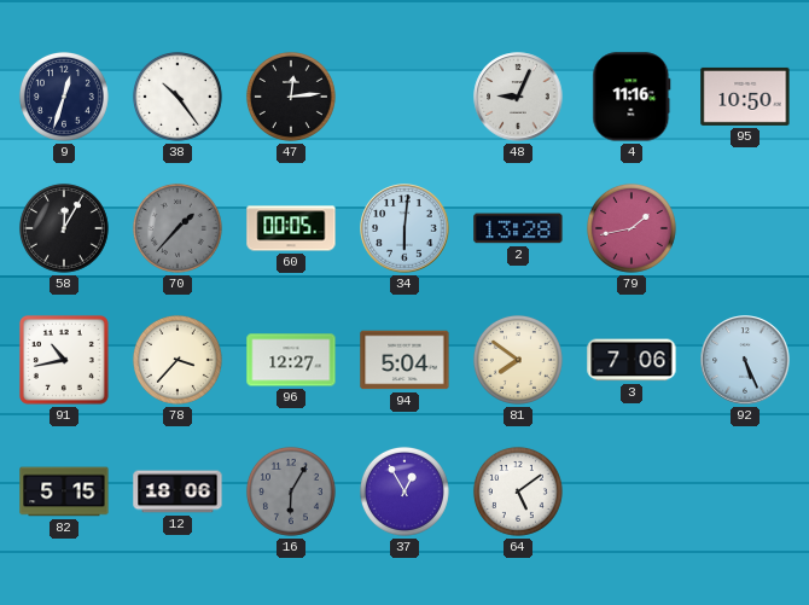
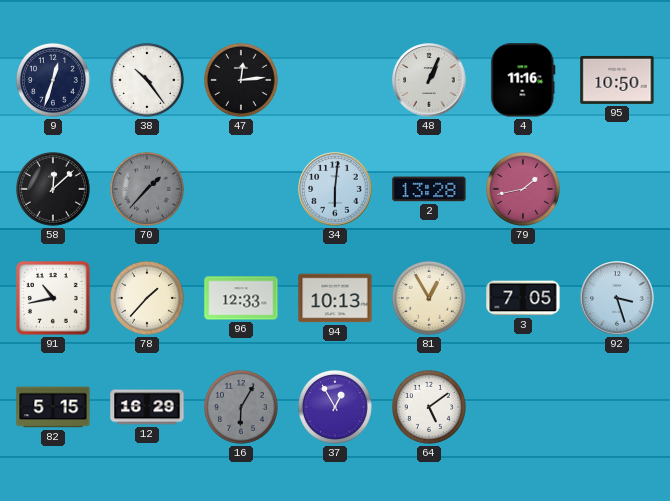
48: 9:04 -> 1:04
58: 12:05 -> 12:08
60: 00:05 -> none
78: 3:37 -> 1:37
96: 12:27 -> 12:33
94: 5:04 -> 10:13
81: 7:51 -> 12:55
3: 7:06 -> 7:05
92: 5:26 -> 3:27
12: 18:06 -> 16:29
